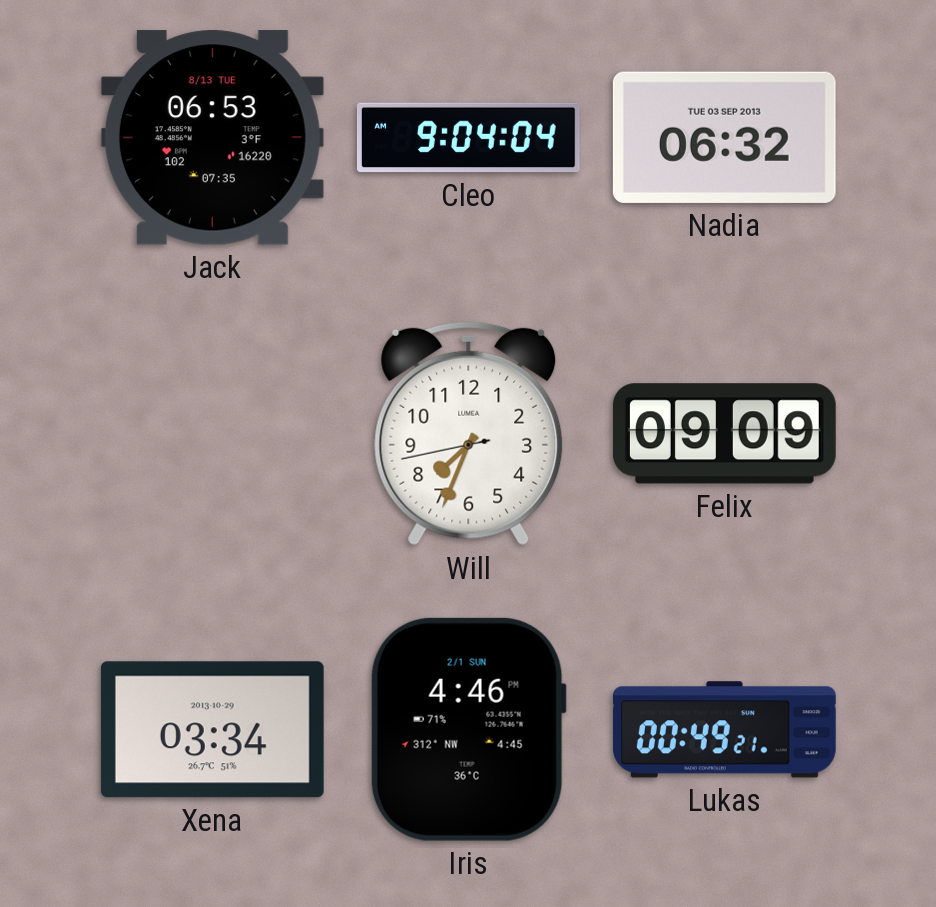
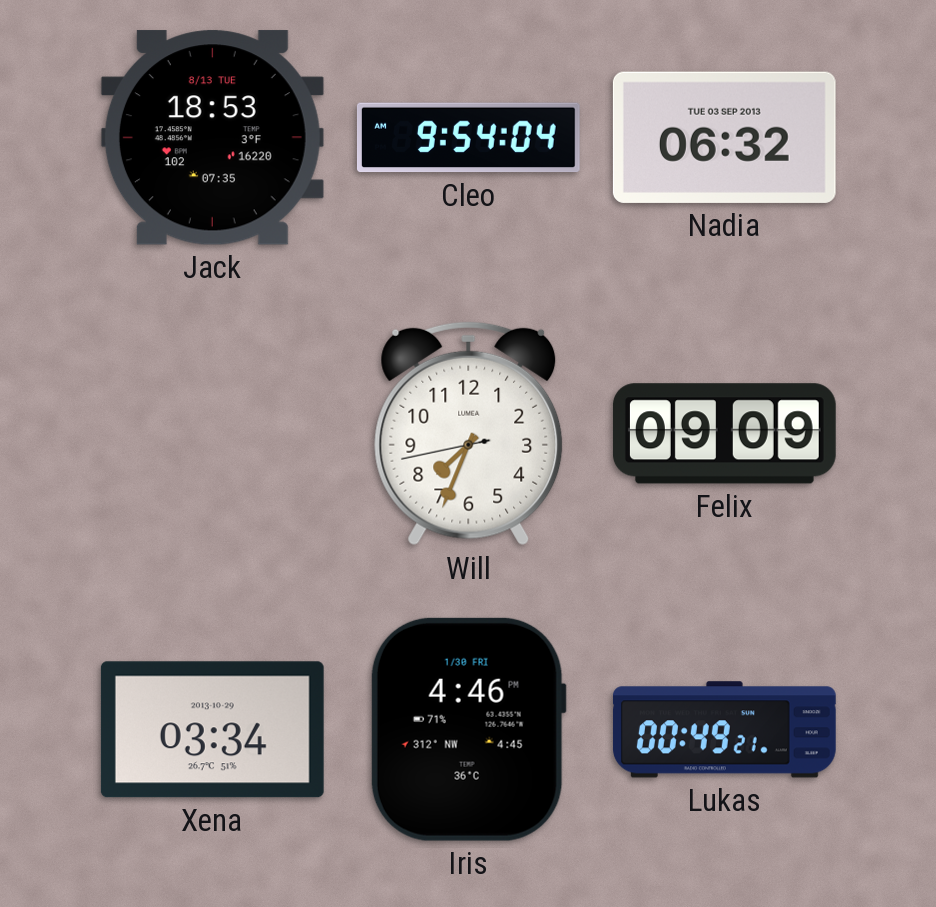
Jack: 06:53 -> 18:53
Cleo: 9:04 -> 9:54
Iris date: 2/1 SUN -> 1/30 FRI
